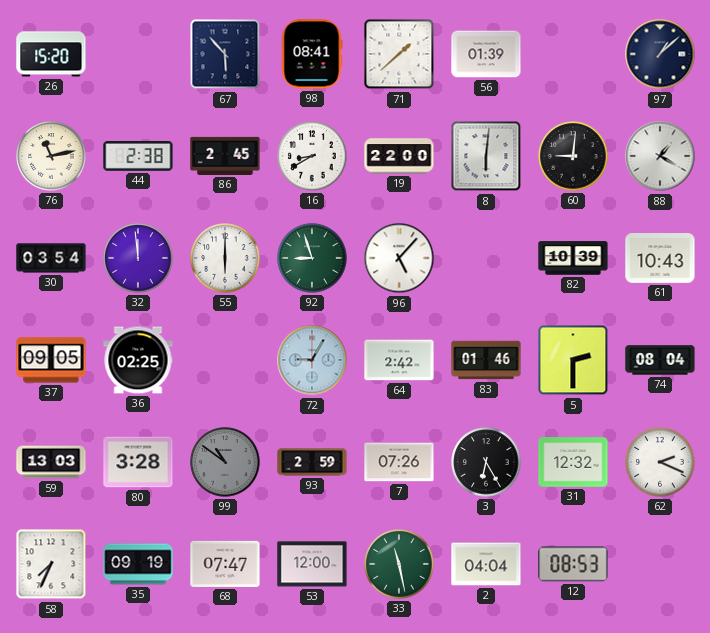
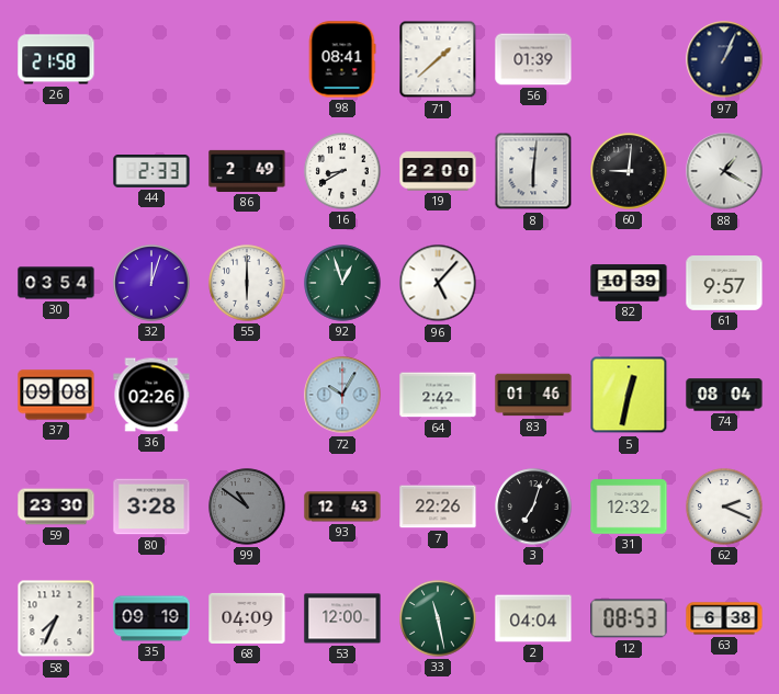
26: 15:20 -> 21:58
67: 5:53 -> none
97: 1:08 -> 1:04
76: 11:13 -> none
44: 2:38 -> 2:33
86: 2:45 -> 2:49
32: 11:59 -> 12:03
92: 8:57 -> 12:57
61: 10:43 -> 9:57
37: 09:05 -> 09:08
36: 02:25 -> 02:26
72: 9:05 -> 10:05
5: 2:30 -> 12:32
59: 13:03 -> 23:30
93: 2:59 -> 12:43
7: 07:26 -> 22:26
3: 6:25 -> 7:03
68: 07:47 -> 04:09
63: none -> 6:38
